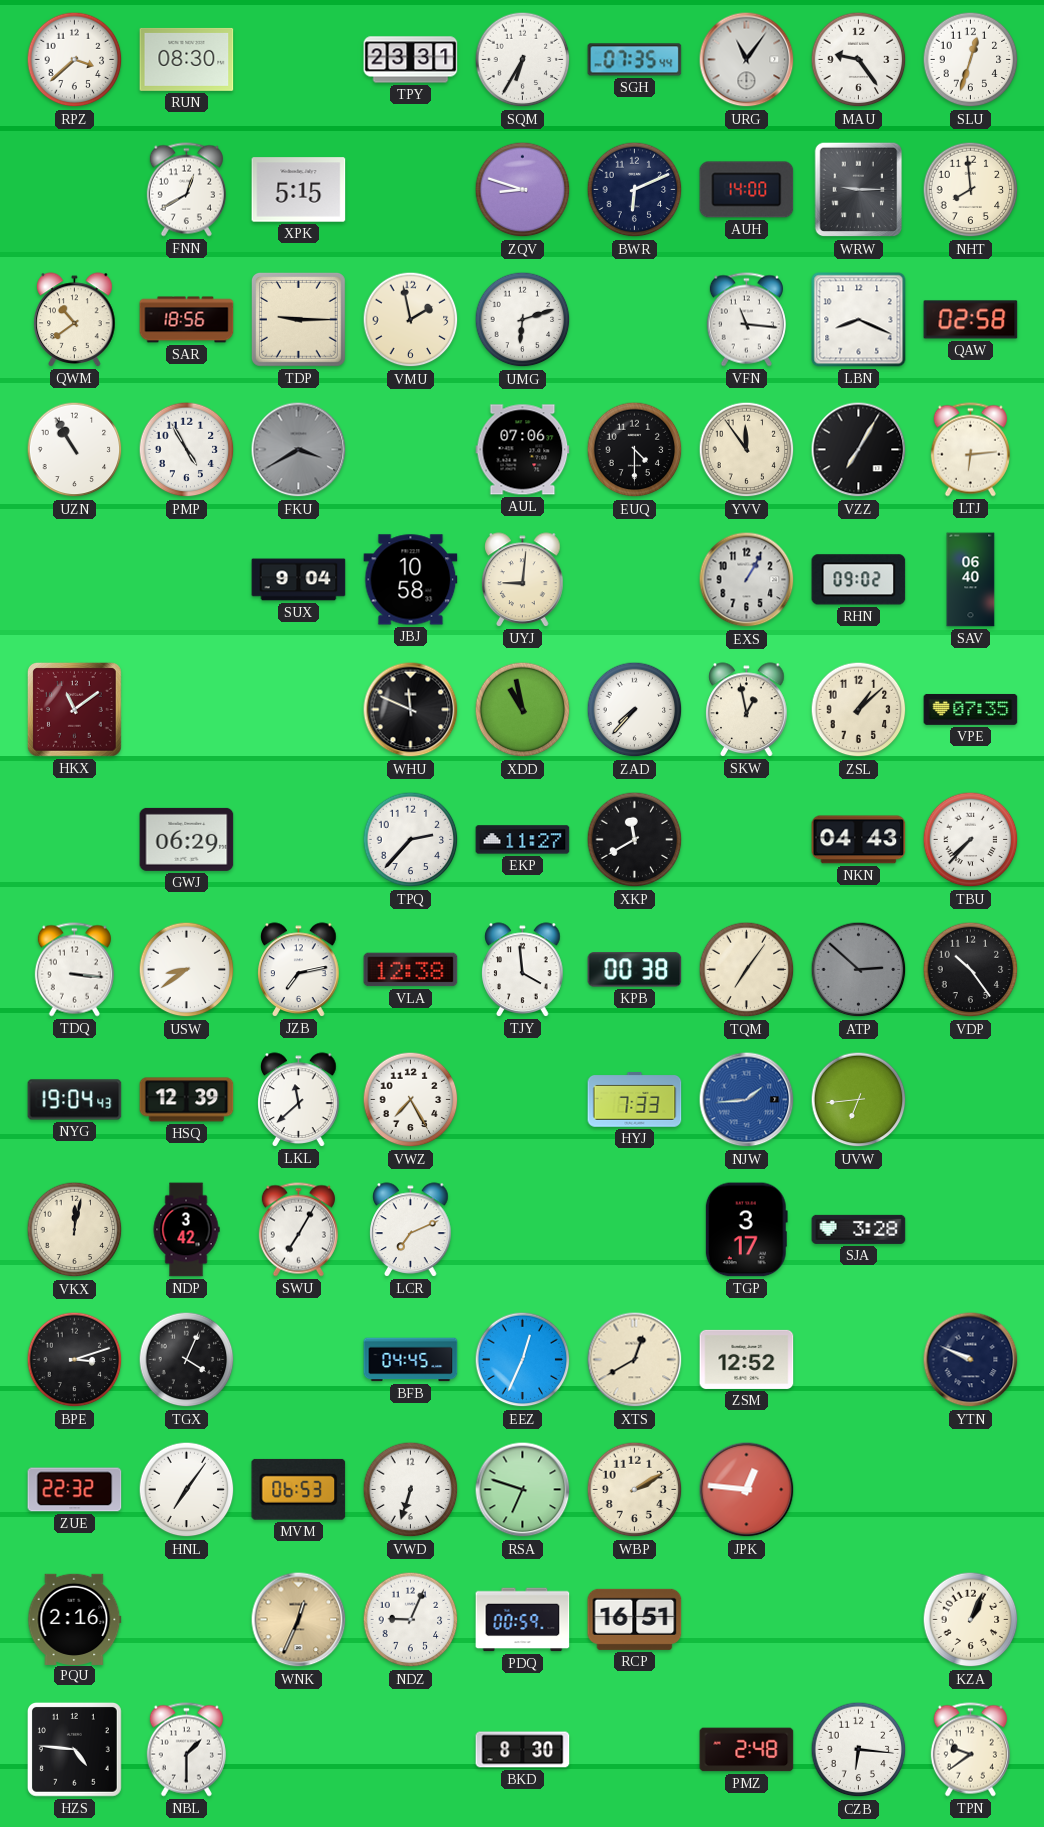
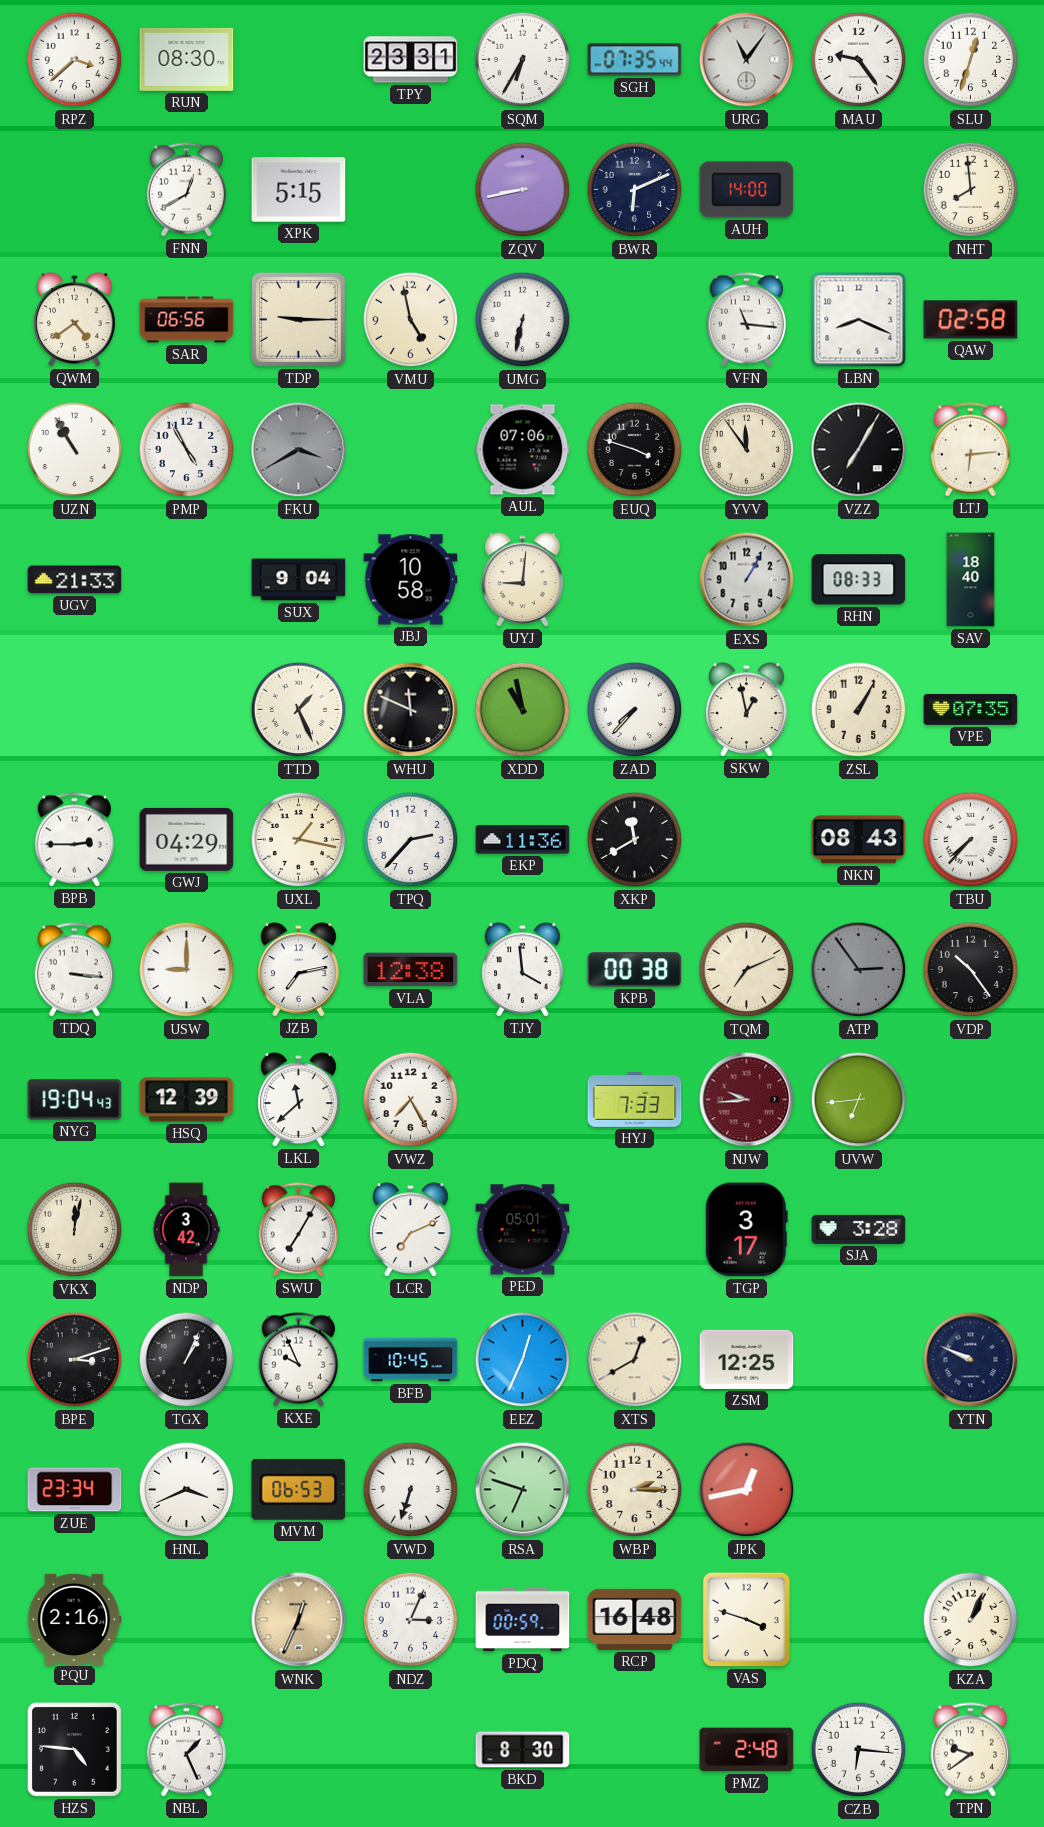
ZQV: 8:48 -> 8:43
WRW: 9:15 -> none
QWM: 10:39 -> 4:39
SAR: 18:56 -> 06:56
VMU: 1:58 -> 4:58
UMG: 6:12 -> 6:32
EUQ: 4:30 -> 3:48
UGV: none -> 21:33
RHN: 09:02 -> 08:33
SAV: 06:40 -> 18:40
HKX: 11:09 -> none
TTD: none -> 1:26
ZSL: 1:08 -> 1:05
BPB: none -> 2:45
GWJ: 06:29 -> 04:29
UXL: none -> 1:17
EKP: 11:27 -> 11:36
NKN: 04:43 -> 08:43
USW: 8:39 -> 9:00
TQM: 7:06 -> 7:11
ATP: 2:52 -> 2:54
NJW: 1:44 -> 9:44
NJW dial: blue -> burgundy
PED: none -> 05:01
TGX: 4:04 -> 1:04
KXE: none -> 9:56
BFB: 04:45 -> 10:45
ZSM: 12:52 -> 12:25
ZUE: 22:32 -> 23:34
HNL: 7:06 -> 3:41
WBP: 2:10 -> 2:15
JPK: 12:46 -> 12:43
NDZ: 9:04 -> 3:04
RCP: 16:51 -> 16:48
VAS: none -> 3:48
NBL: 1:30 -> 1:26
